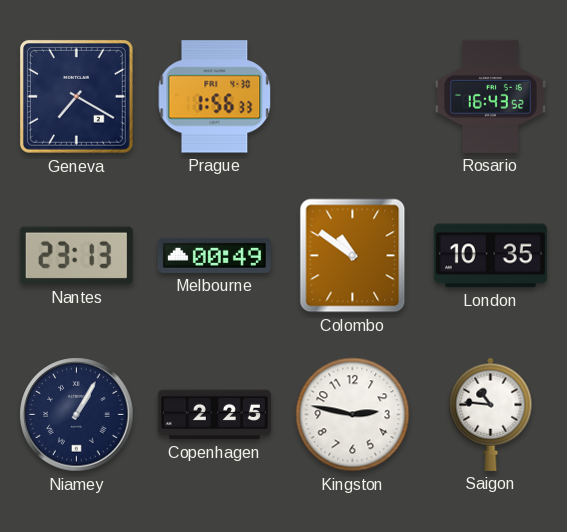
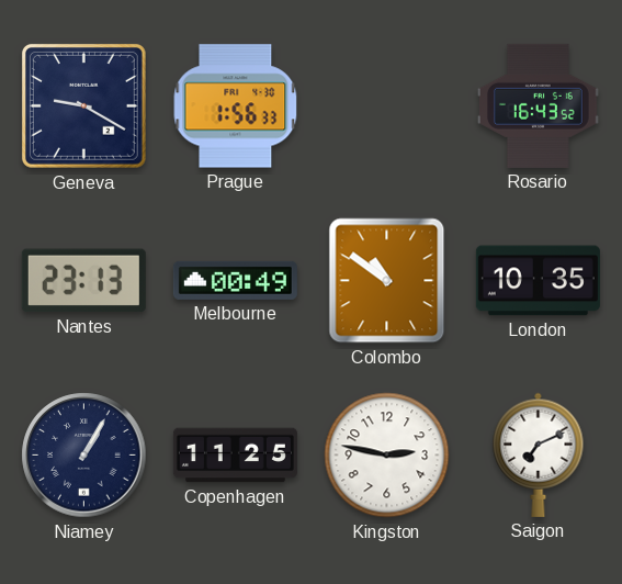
Geneva: 7:20 -> 9:20
Copenhagen: 2:25 -> 11:25
Saigon: 10:46 -> 7:11
